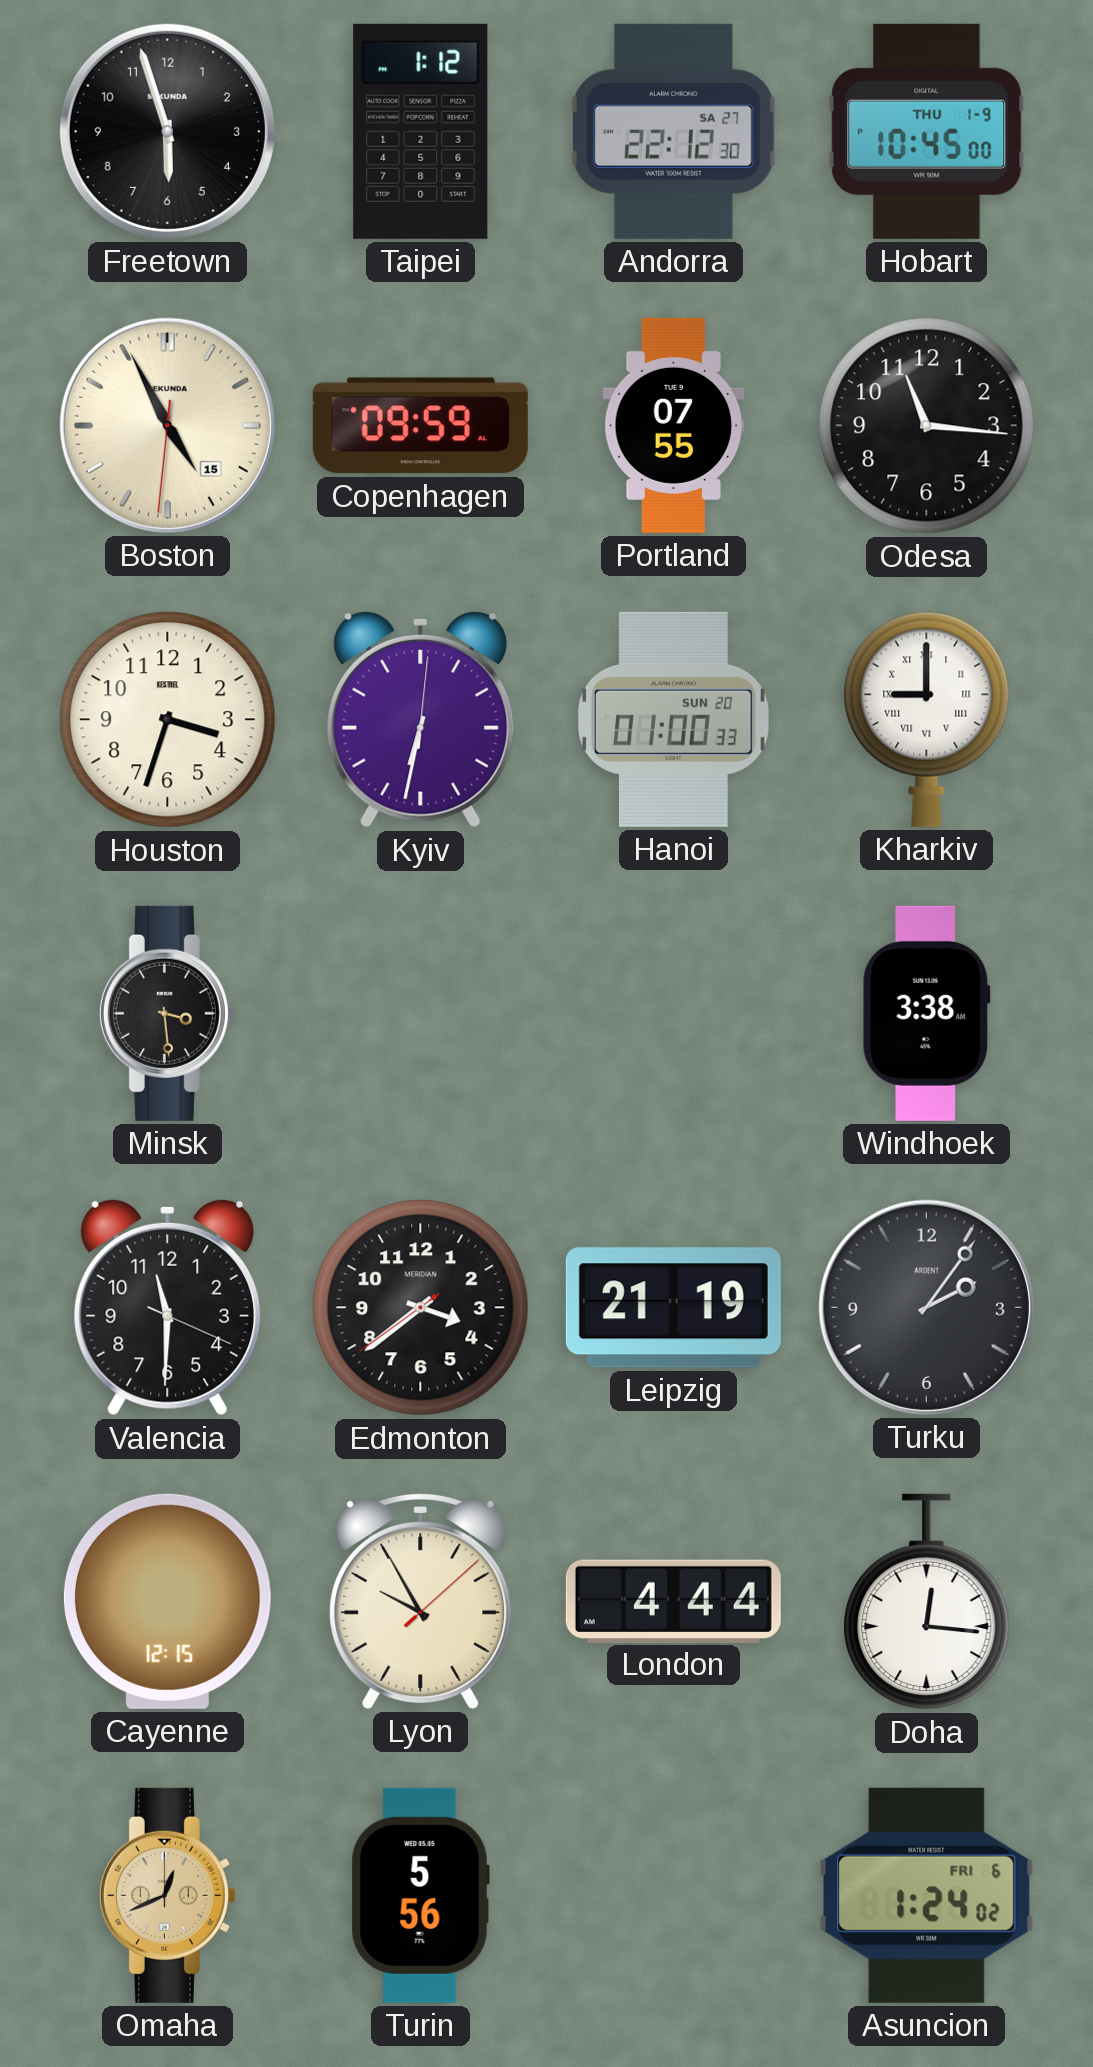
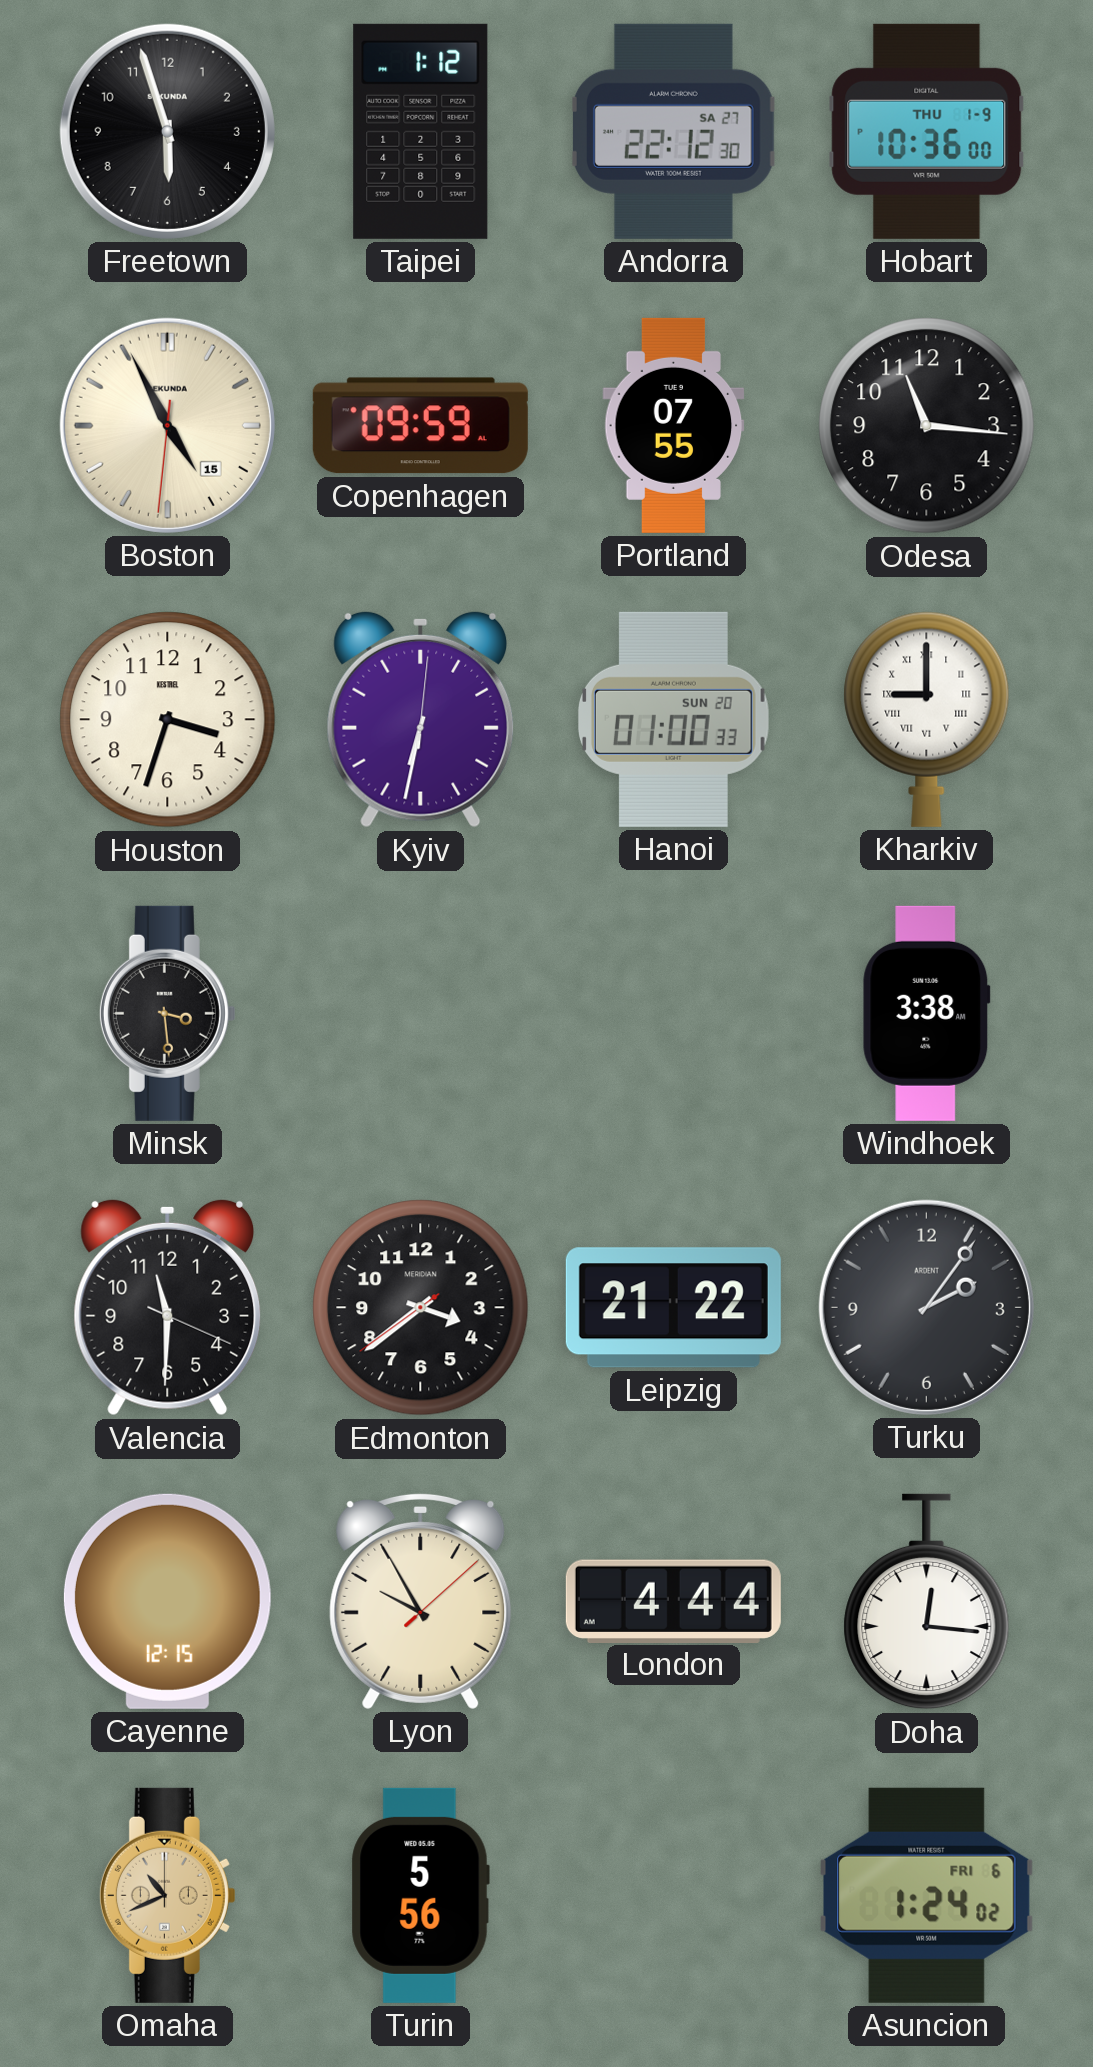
Hobart: 10:45 -> 10:36
Leipzig: 21:19 -> 21:22
Omaha: 12:41 -> 10:41
